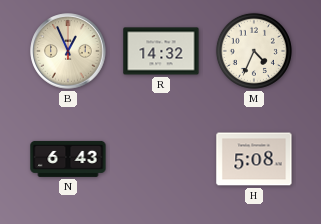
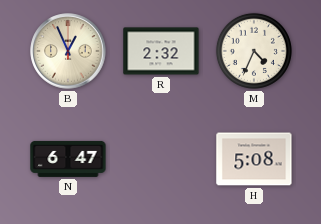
R: 14:32 -> 2:32
N: 6:43 -> 6:47
